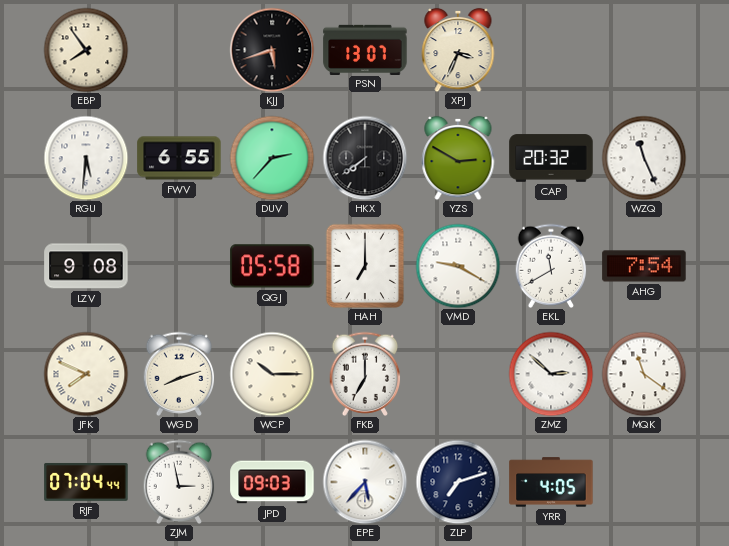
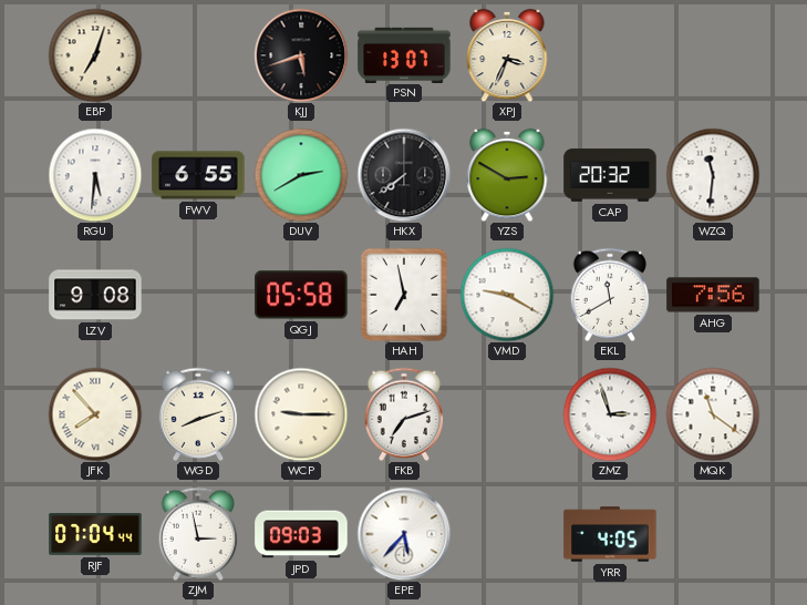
EBP: 7:54 -> 7:03
DUV: 2:37 -> 2:40
WZQ: 11:26 -> 11:31
HAH: 7:00 -> 6:58
AHG: 7:54 -> 7:56
JFK: 7:49 -> 7:53
WCP: 10:15 -> 9:15
FKB: 7:00 -> 7:12
ZMZ: 2:52 -> 2:57
ZLP: 7:12 -> none
